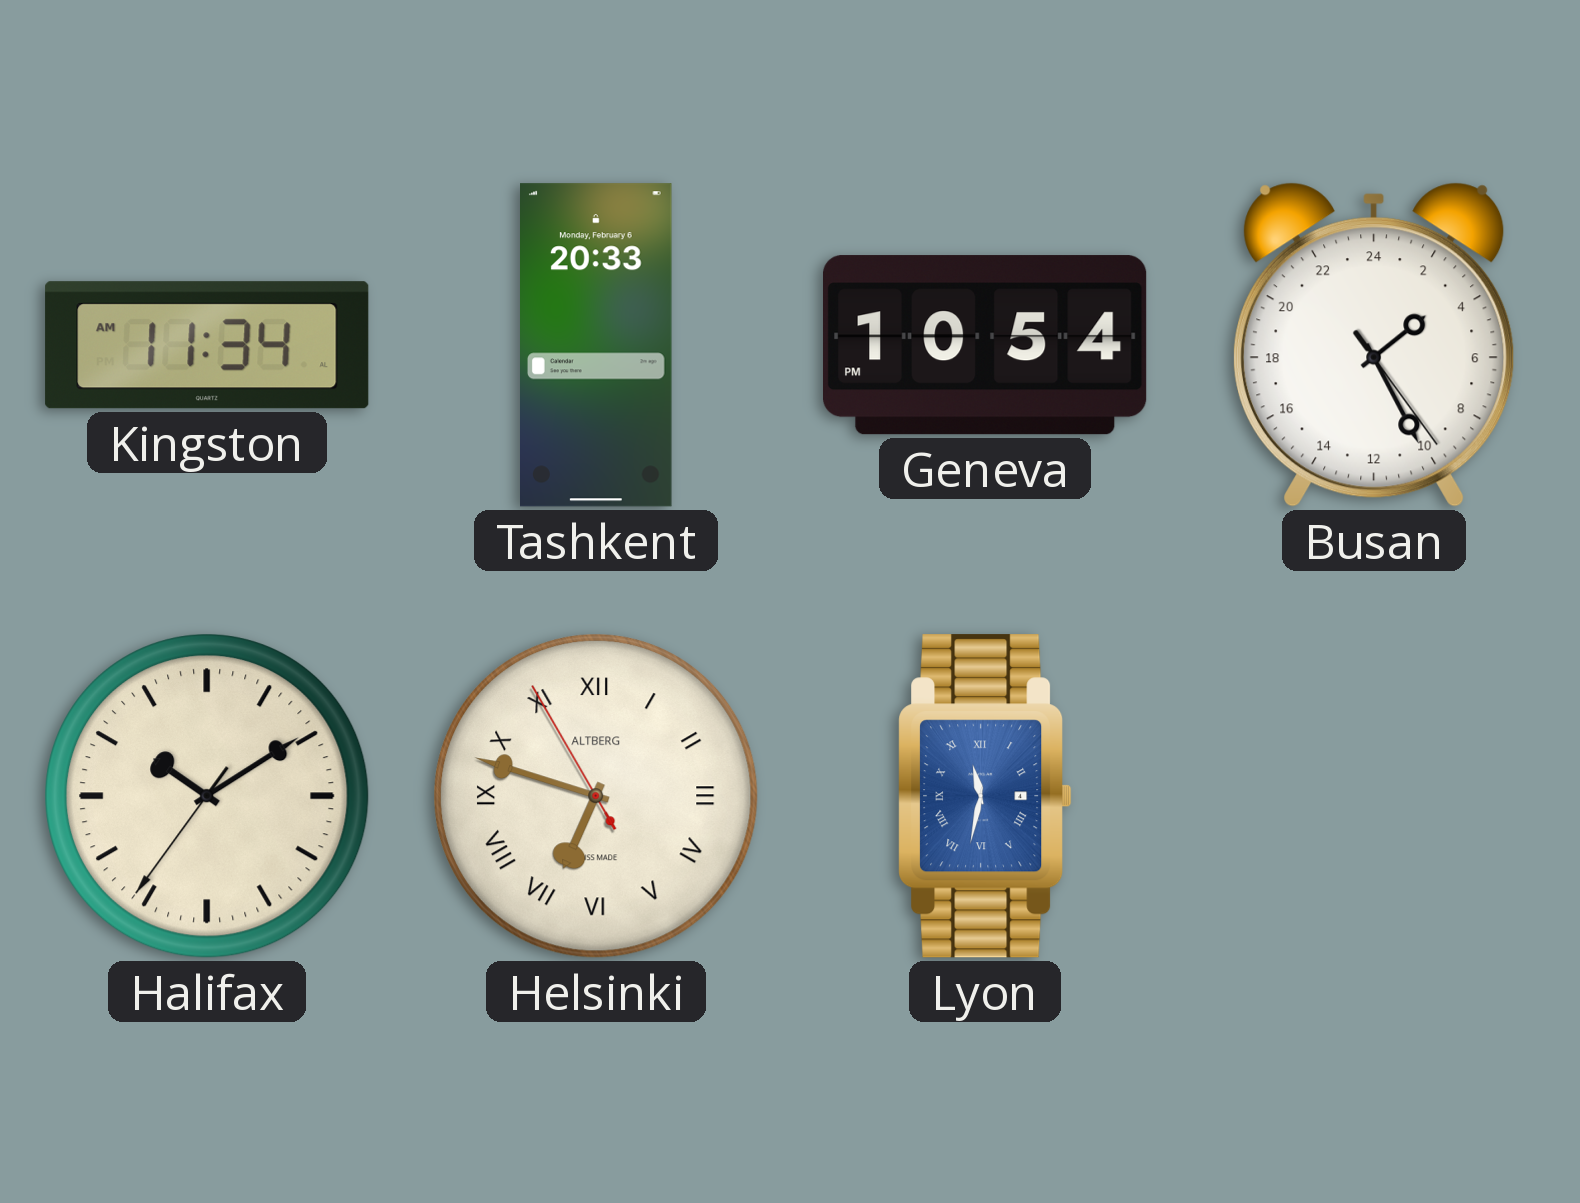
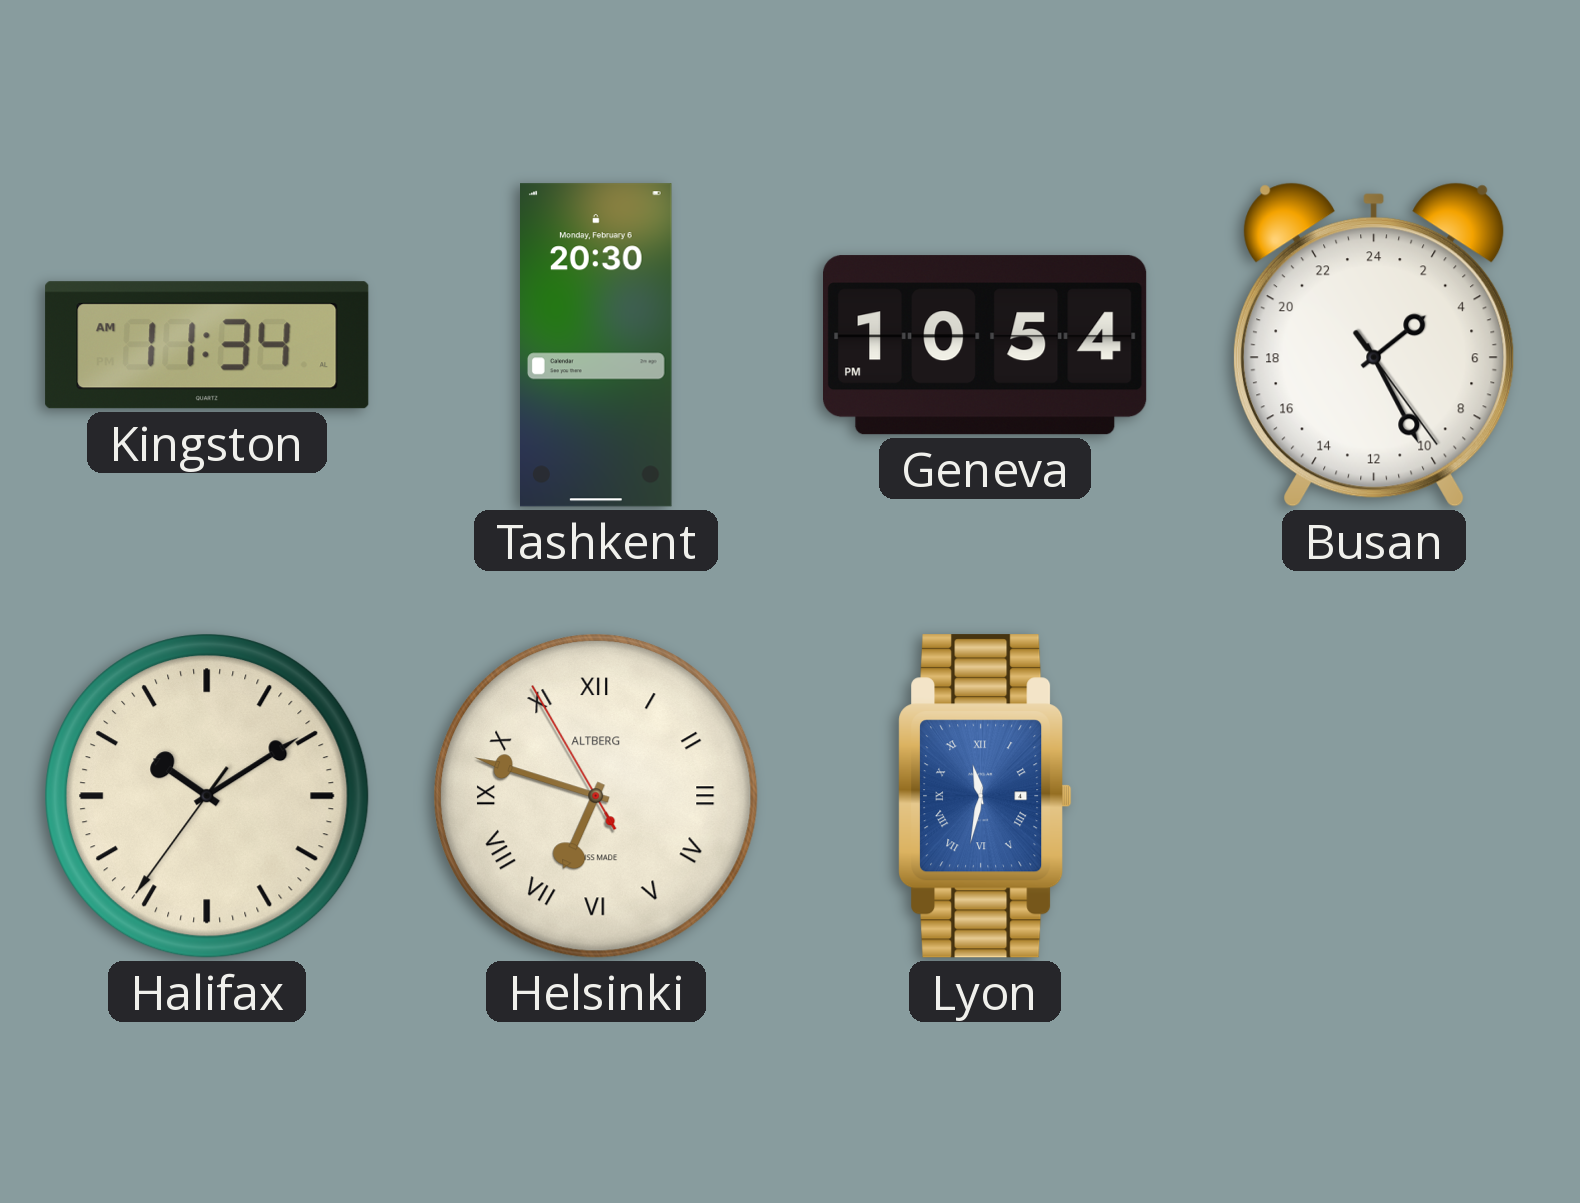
Tashkent: 20:33 -> 20:30
